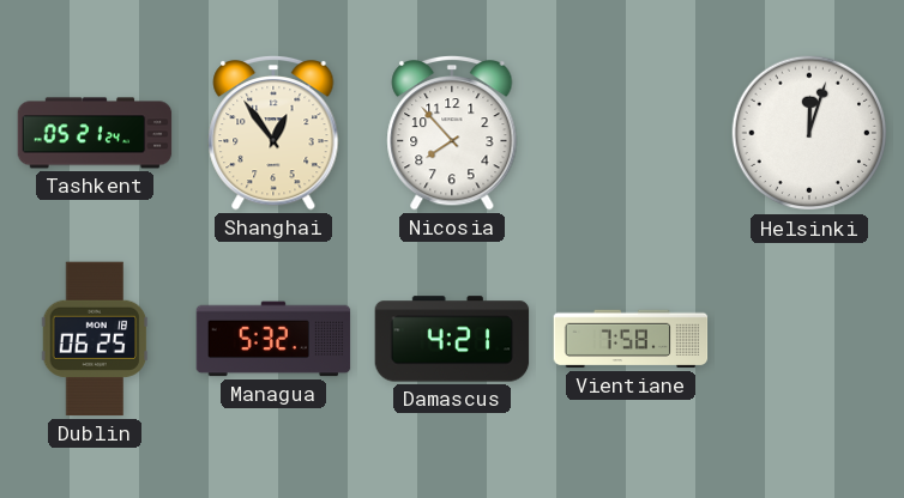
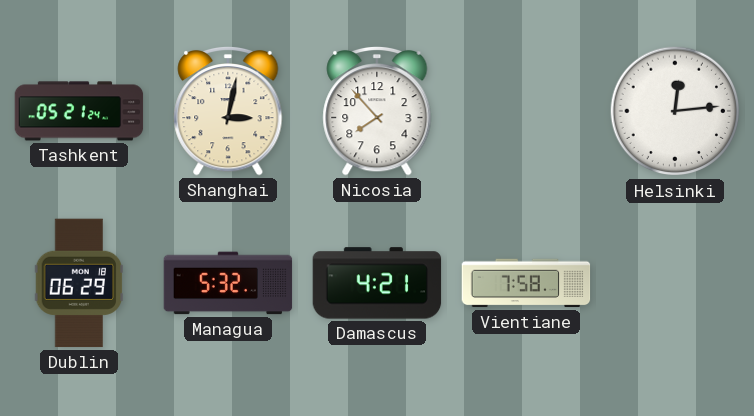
Shanghai: 12:54 -> 3:02
Helsinki: 12:03 -> 12:14
Dublin: 06:25 -> 06:29
